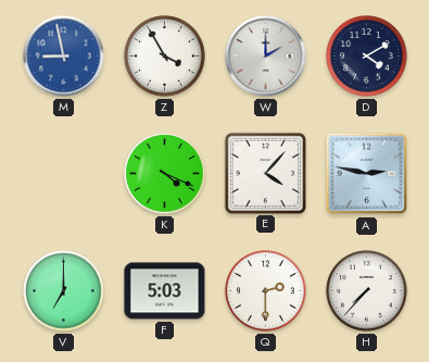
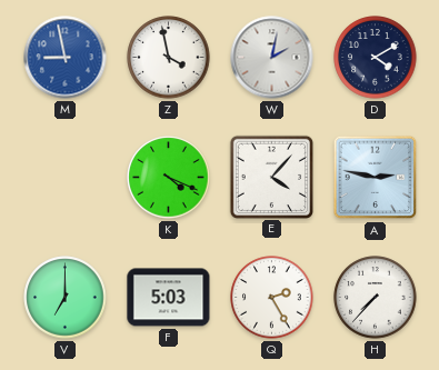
Z: 3:55 -> 3:58
W: 2:00 -> 2:02
Q: 2:30 -> 2:25
